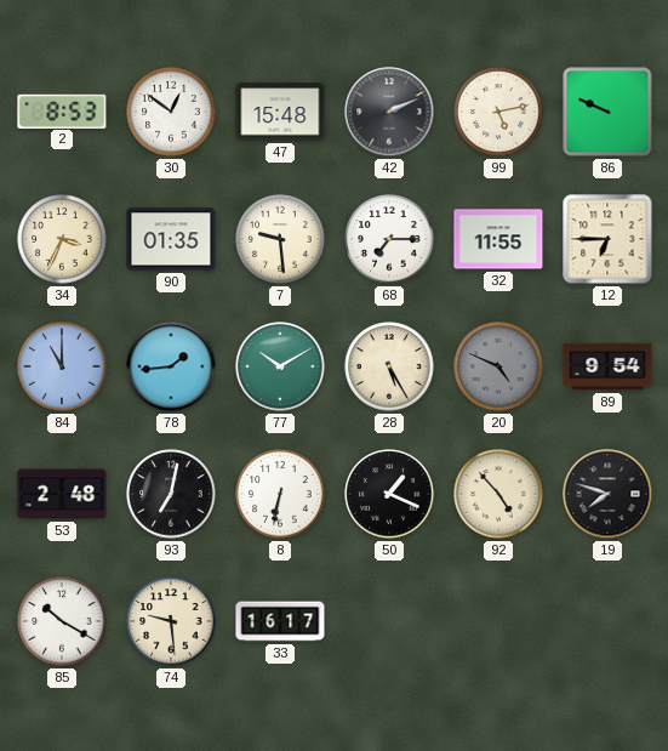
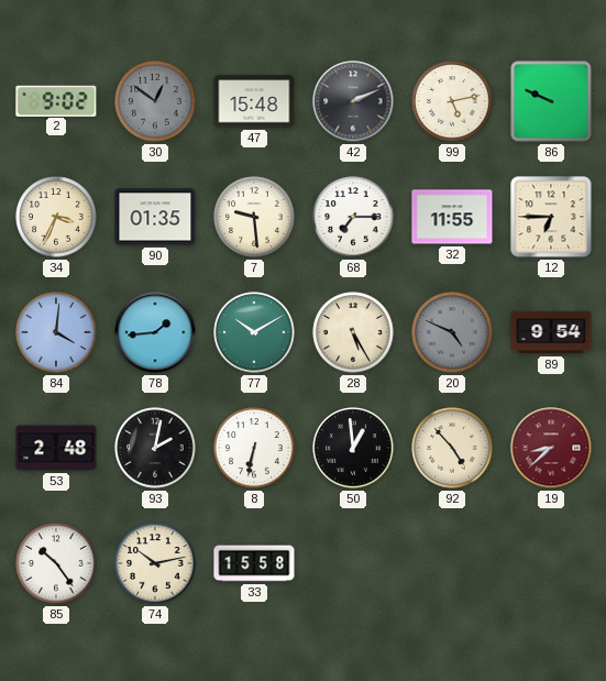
2: 8:53 -> 9:02
30 dial: white -> grey
84: 11:00 -> 4:01
93: 7:02 -> 2:02
50: 1:19 -> 12:59
19: 7:48 -> 8:38
19 dial: black -> burgundy
85: 10:20 -> 10:24
74: 9:29 -> 10:13
33: 16:17 -> 15:58
